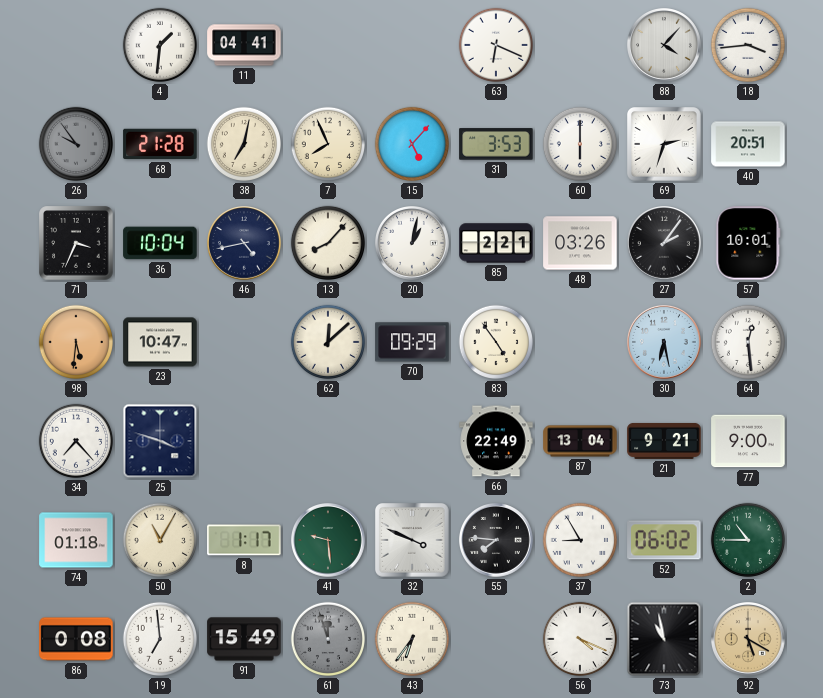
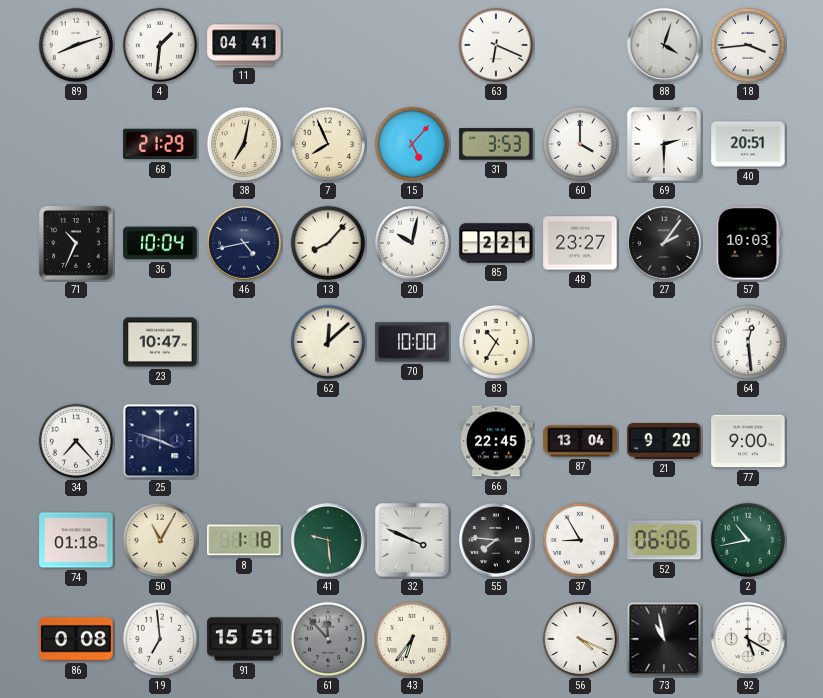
89: none -> 8:12
88: 4:07 -> 4:03
26: 9:54 -> none
68: 21:28 -> 21:29
60: 6:00 -> 4:00
69: 2:33 -> 2:30
71: 3:34 -> 10:34
20: 1:02 -> 10:02
48: 03:26 -> 23:27
57: 10:01 -> 10:03
98: 5:31 -> none
70: 09:29 -> 10:00
83: 4:54 -> 10:35
30: 6:28 -> none
66: 22:49 -> 22:45
21: 9:21 -> 9:20
8: 1:17 -> 1:18
52: 06:02 -> 06:06
2: 10:45 -> 10:43
91: 15:49 -> 15:51
61: 11:57 -> 11:53
92 dial: champagne -> white
